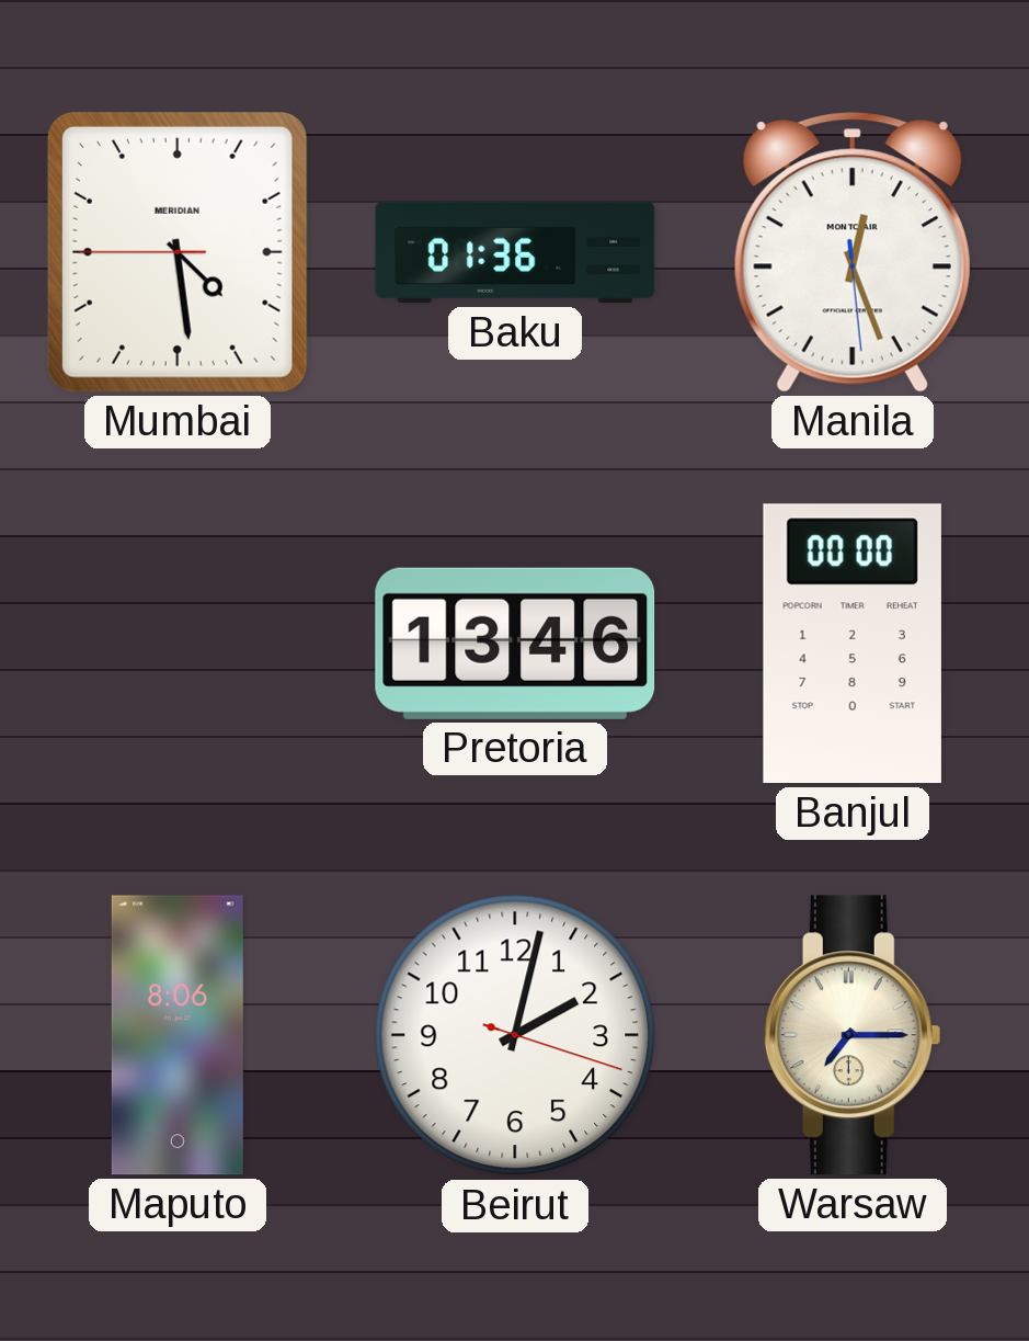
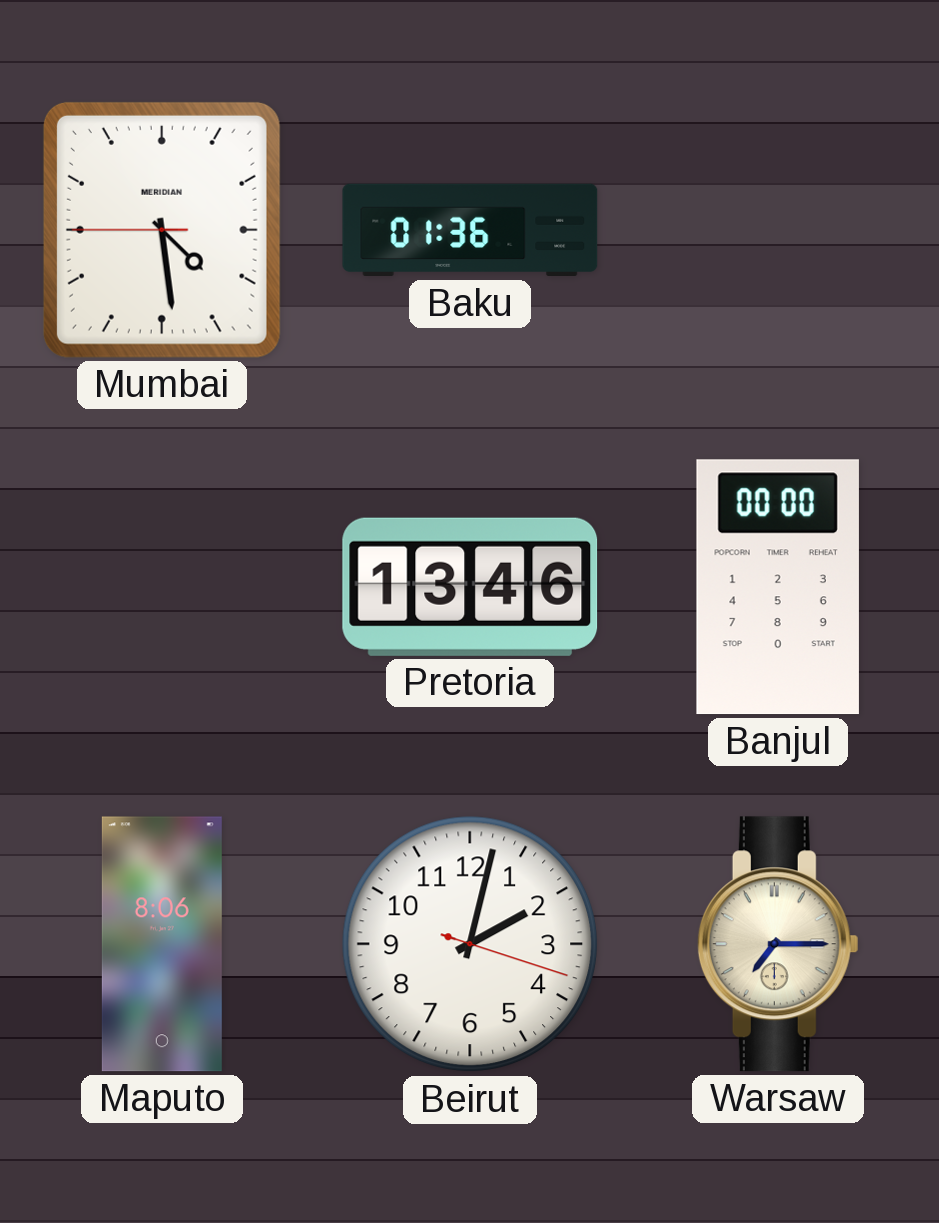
Manila: 12:26 -> none
